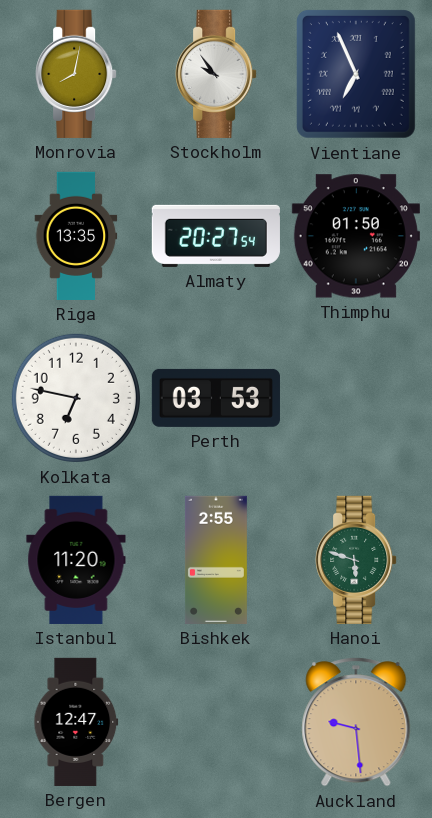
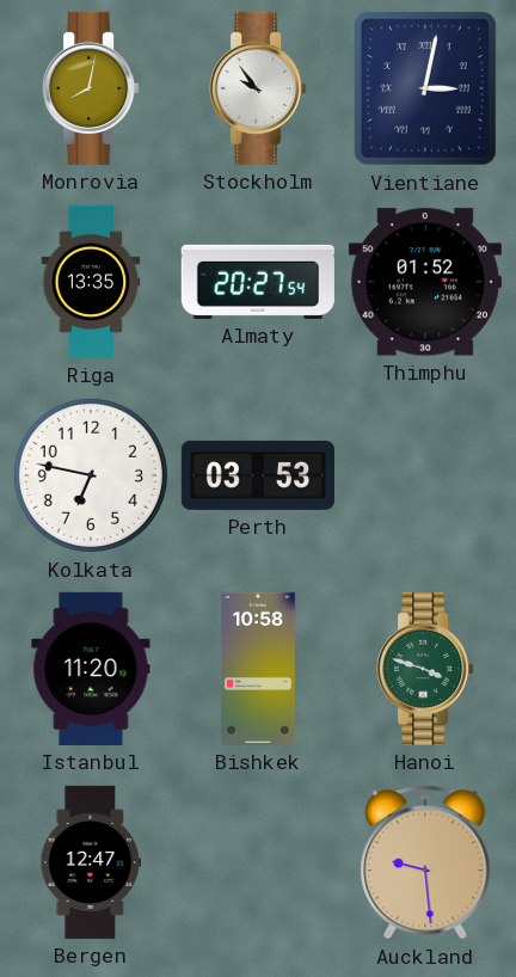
Vientiane: 6:56 -> 3:02
Thimphu: 01:50 -> 01:52
Bishkek: 2:55 -> 10:58
Hanoi: 5:48 -> 3:48
